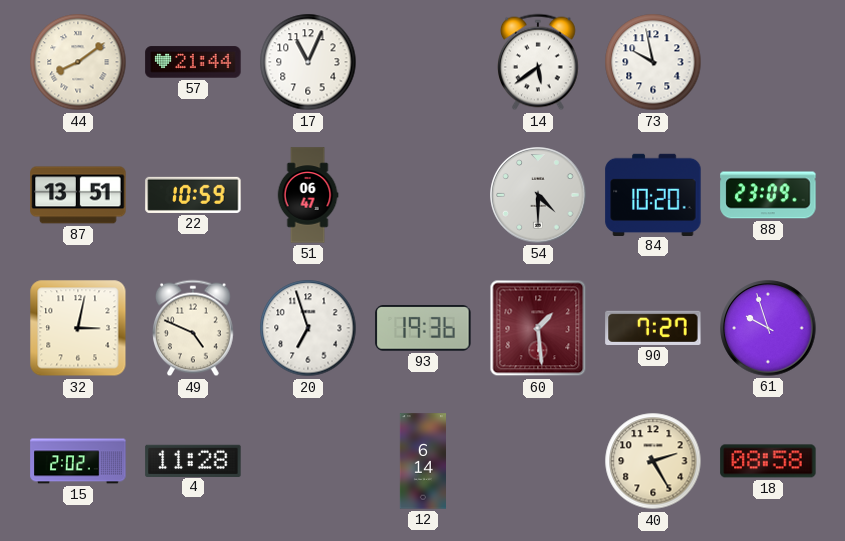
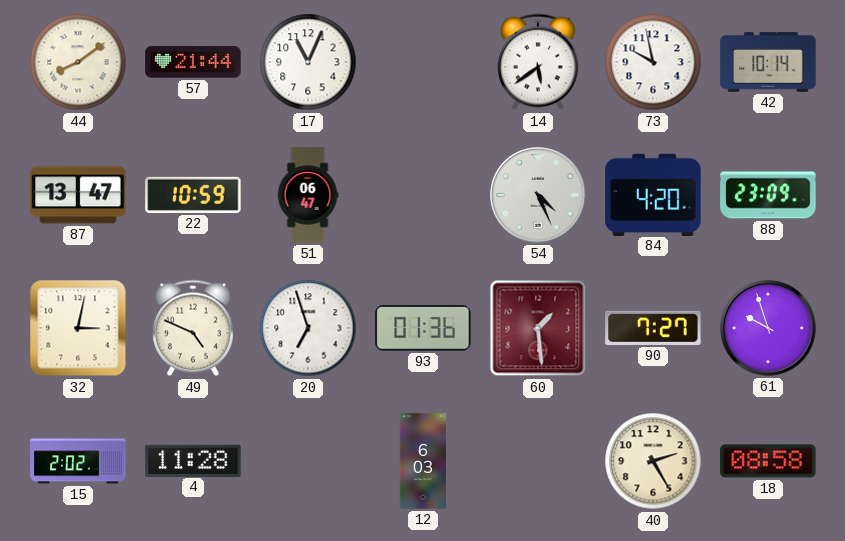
42: none -> 10:14
87: 13:51 -> 13:47
54: 4:30 -> 4:26
84: 10:20 -> 4:20
93: 19:36 -> 01:36
12: 6:14 -> 6:03
